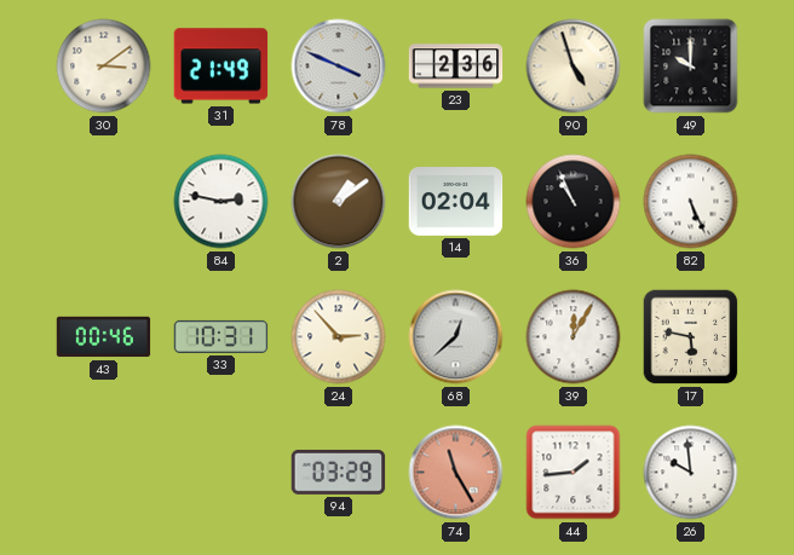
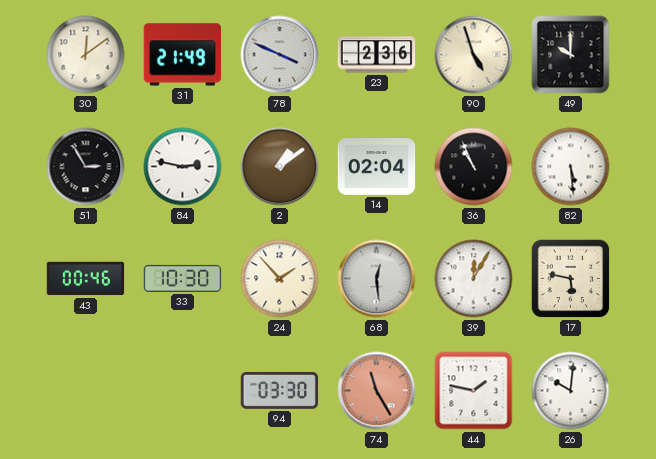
30: 3:09 -> 12:09
51: none -> 2:55
82: 5:26 -> 5:29
33: 10:31 -> 10:30
24: 2:53 -> 1:53
68: 12:38 -> 12:29
94: 03:29 -> 03:30
44: 1:44 -> 1:47
26: 9:59 -> 10:01
